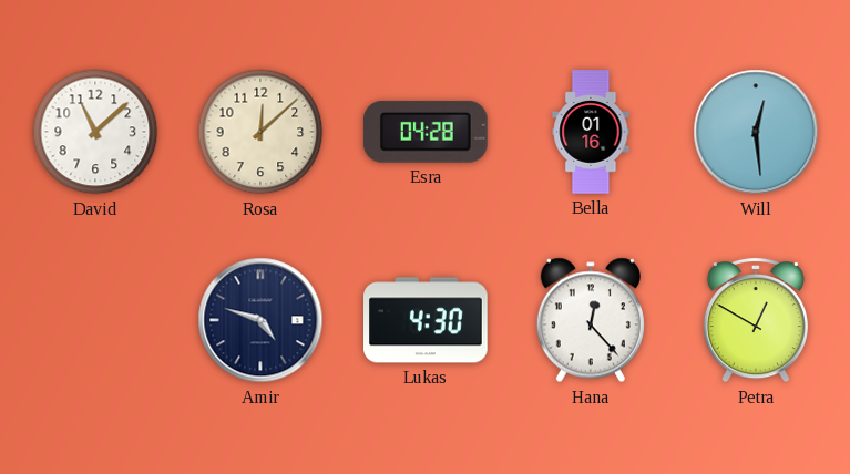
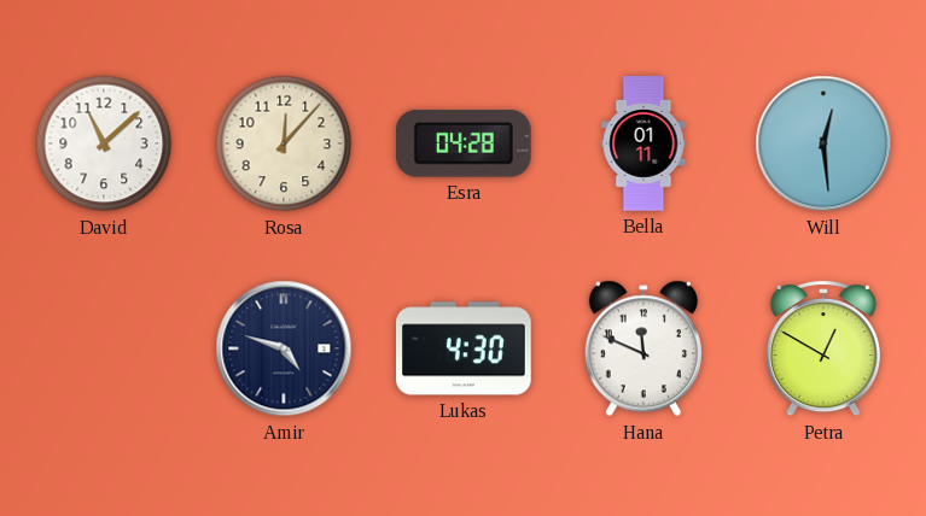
Rosa: 12:08 -> 12:07
Bella: 01:16 -> 01:11
Hana: 12:23 -> 11:49
